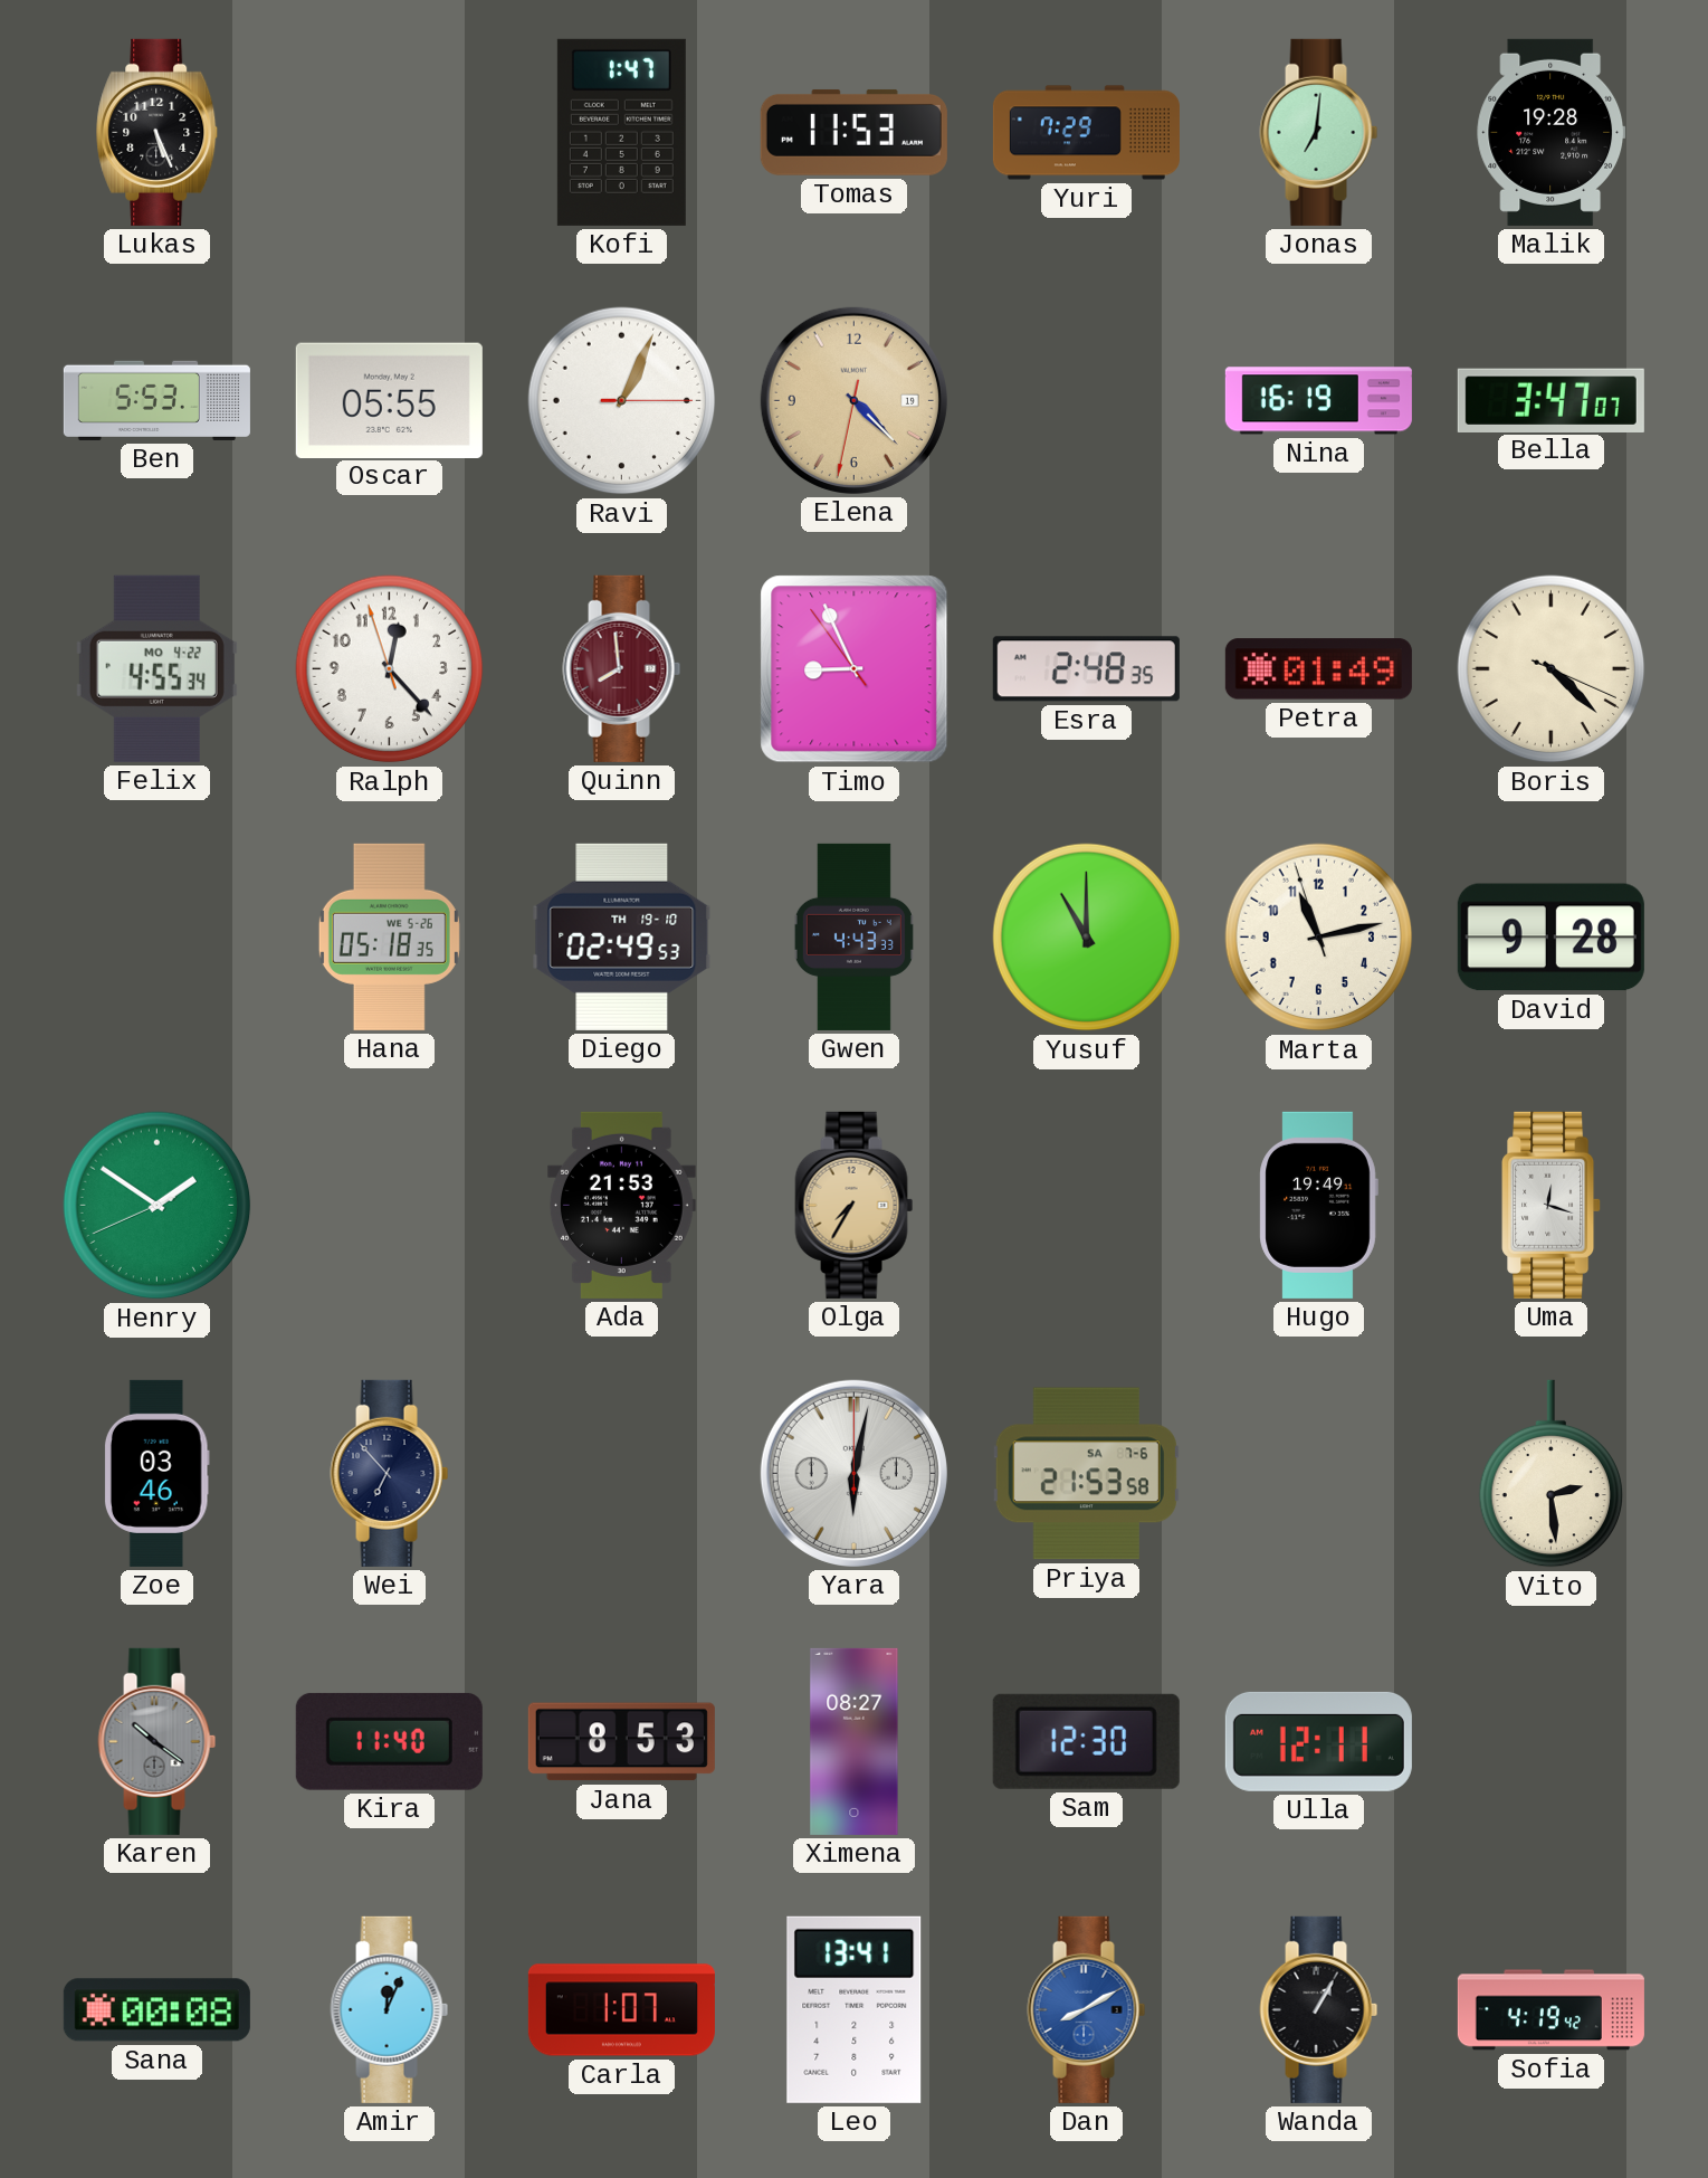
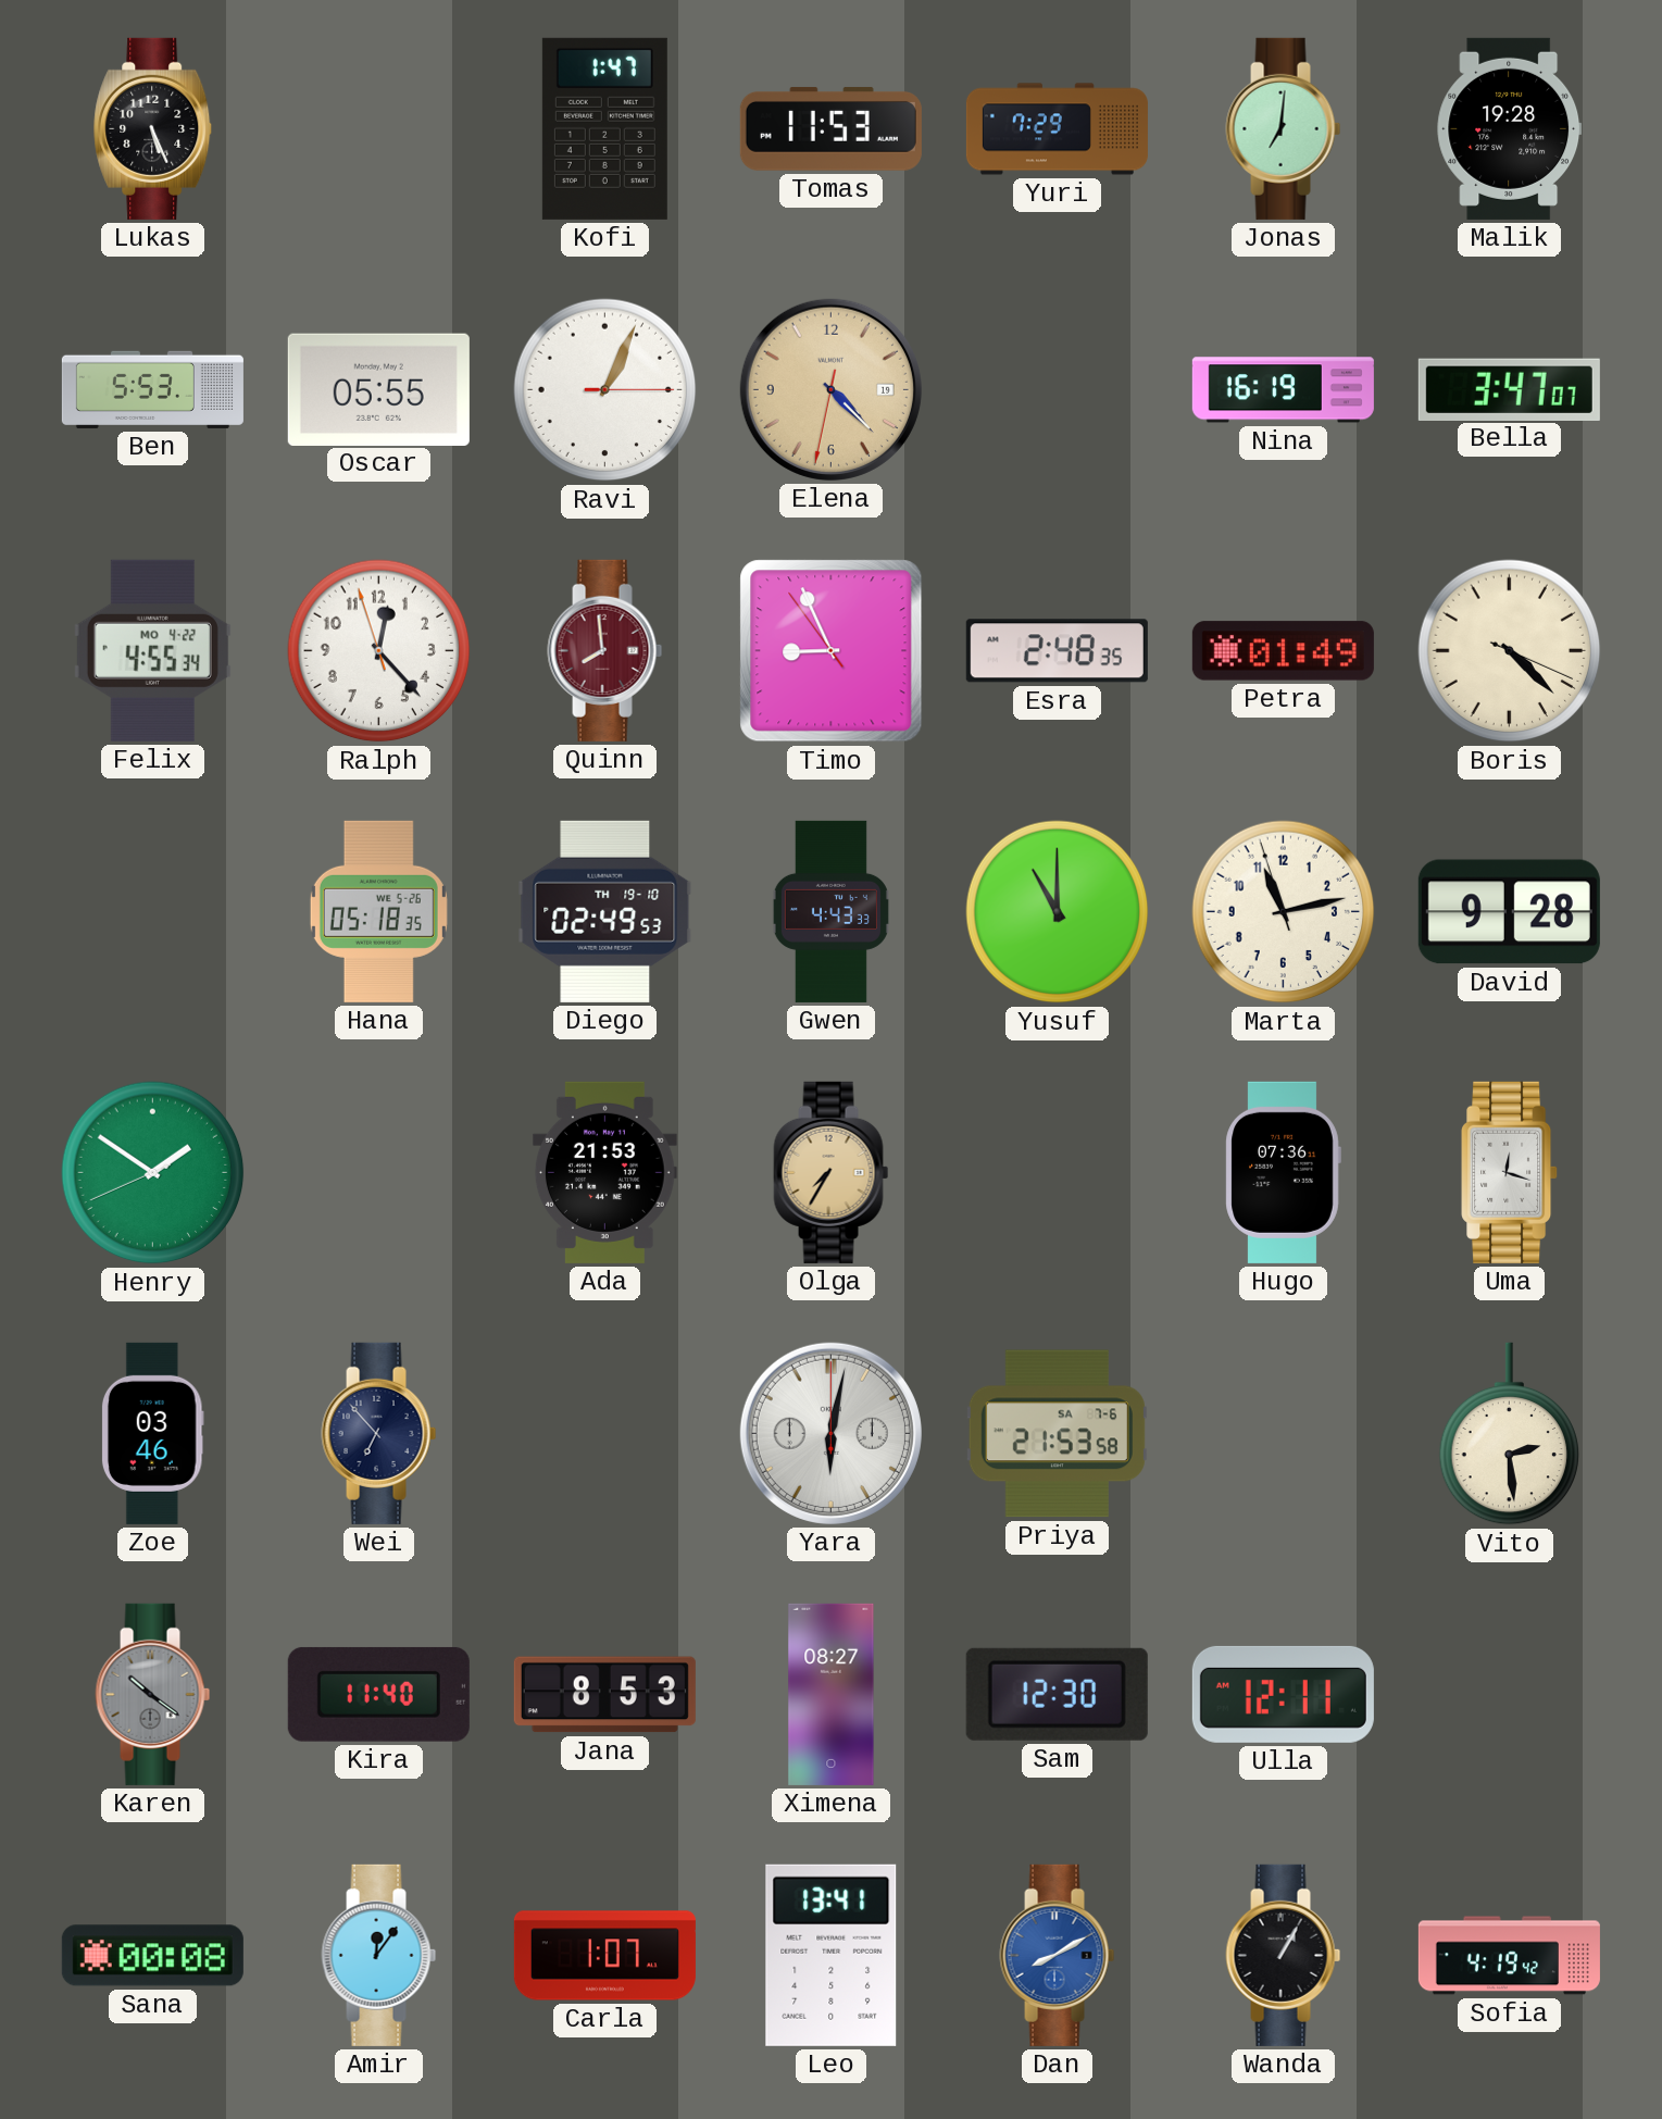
Hugo: 19:49 -> 07:36
Amir: 12:04 -> 12:06
